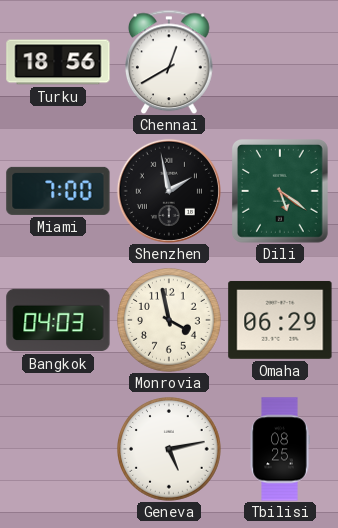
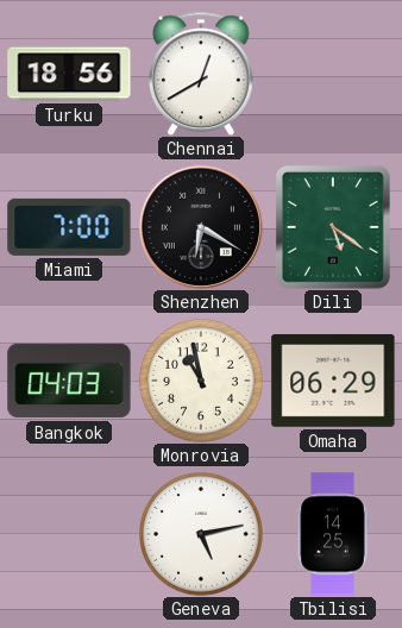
Shenzhen: 1:58 -> 6:20
Monrovia: 3:58 -> 10:58
Tbilisi: 08:25 -> 14:25
